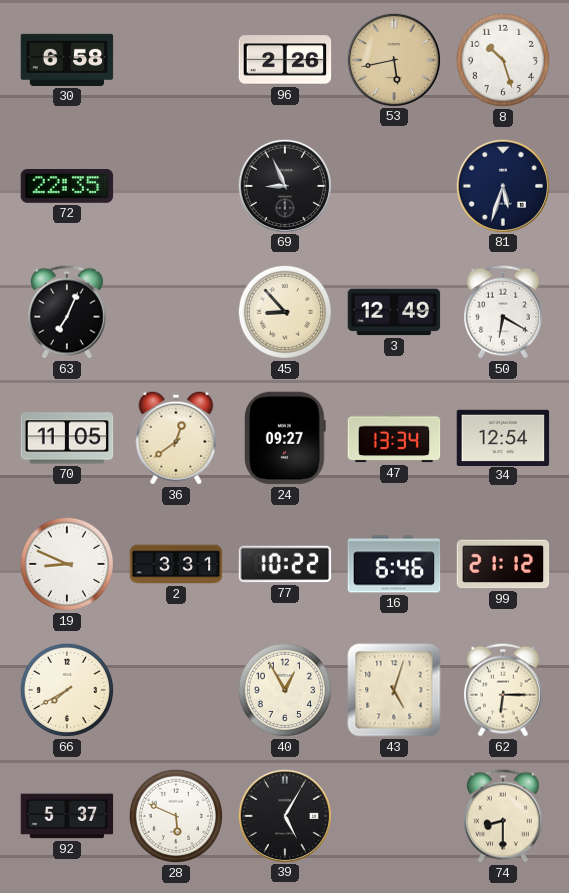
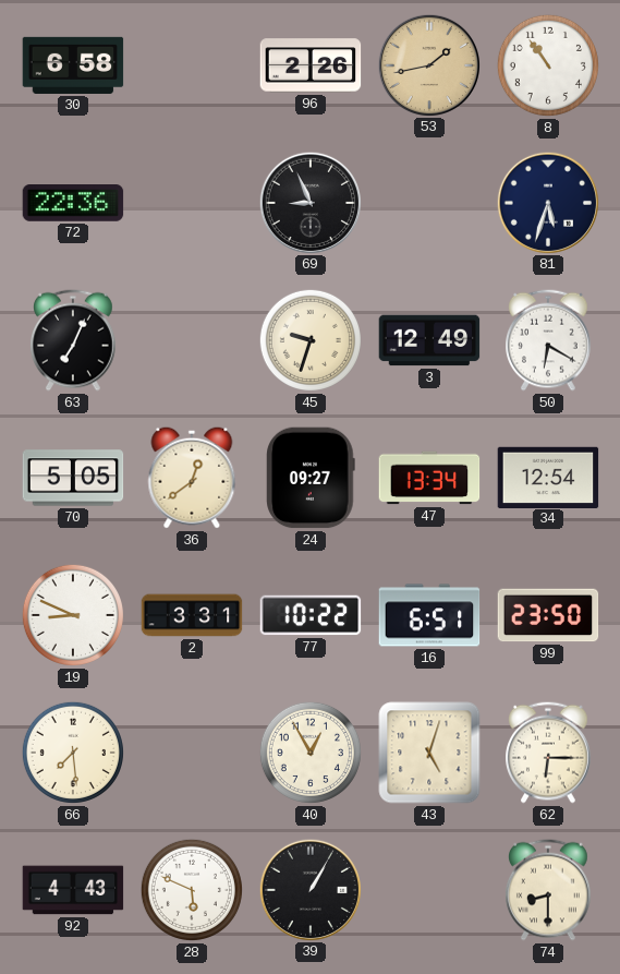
53: 5:43 -> 1:43
8: 10:27 -> 10:54
72: 22:35 -> 22:36
45: 8:53 -> 9:33
70: 11:05 -> 5:05
16: 6:46 -> 6:51
99: 21:12 -> 23:50
66: 7:40 -> 7:29
92: 5:37 -> 4:43
39: 5:05 -> 1:05
